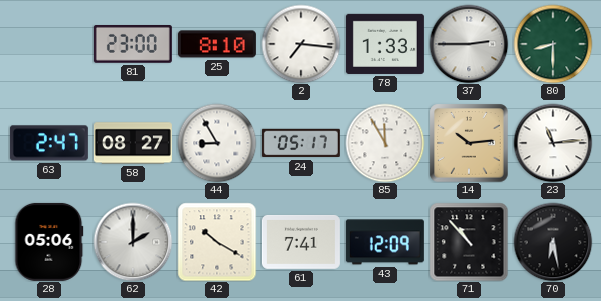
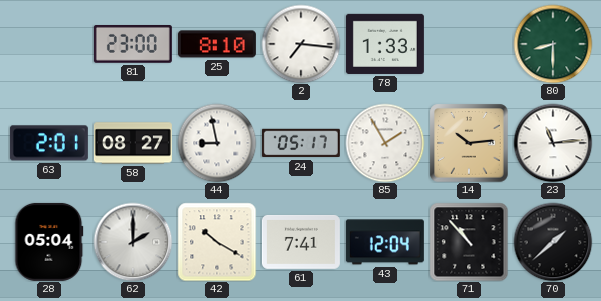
37: 2:45 -> none
63: 2:47 -> 2:01
44: 8:55 -> 8:58
85: 11:55 -> 1:55
28: 05:06 -> 05:04
43: 12:09 -> 12:04
70: 6:28 -> 1:38
